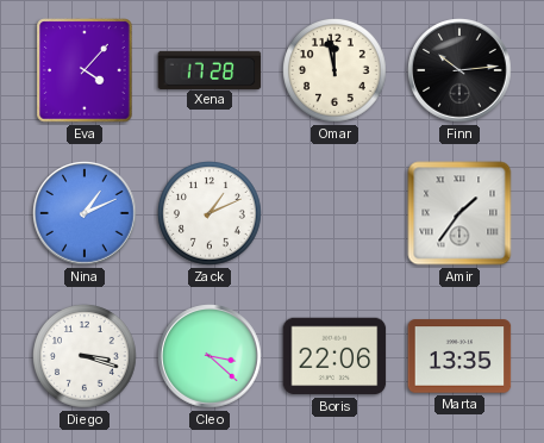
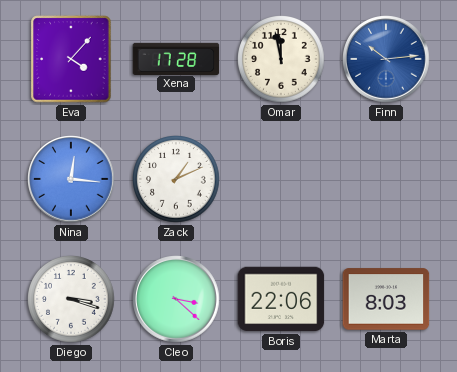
Finn dial: black -> blue
Nina: 1:11 -> 12:16
Amir: 1:36 -> none
Marta: 13:35 -> 8:03
